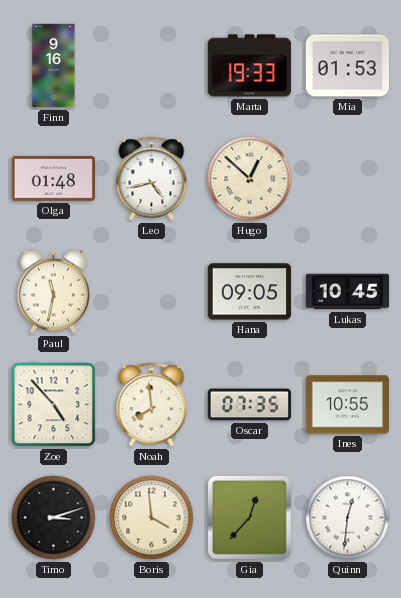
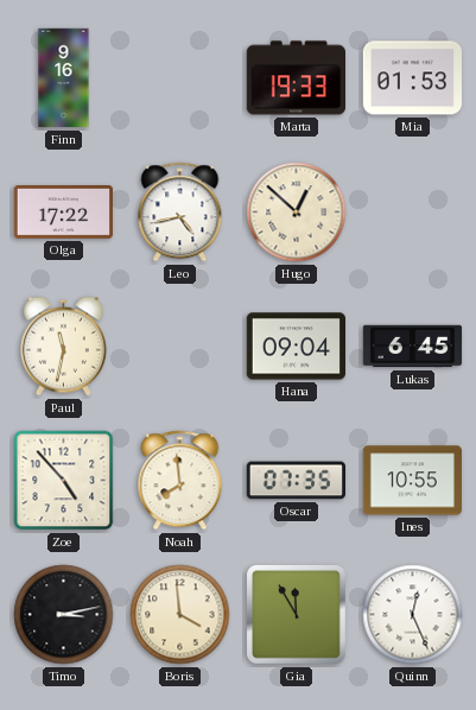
Olga: 01:48 -> 17:22
Hana: 09:05 -> 09:04
Lukas: 10:45 -> 6:45
Timo: 3:12 -> 3:13
Gia: 12:37 -> 11:55
Quinn: 12:31 -> 12:26
